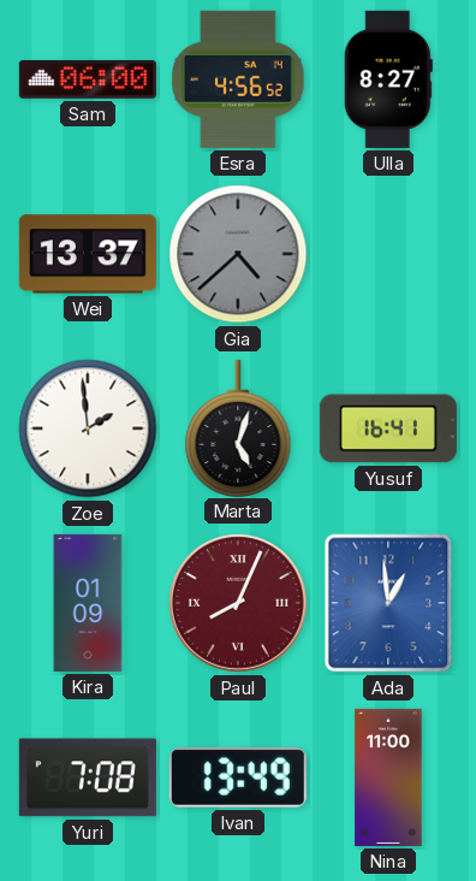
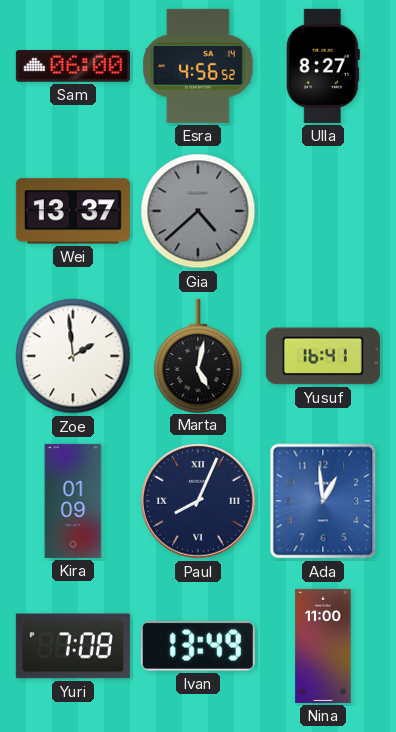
Marta: 5:03 -> 5:02
Paul dial: burgundy -> navy
